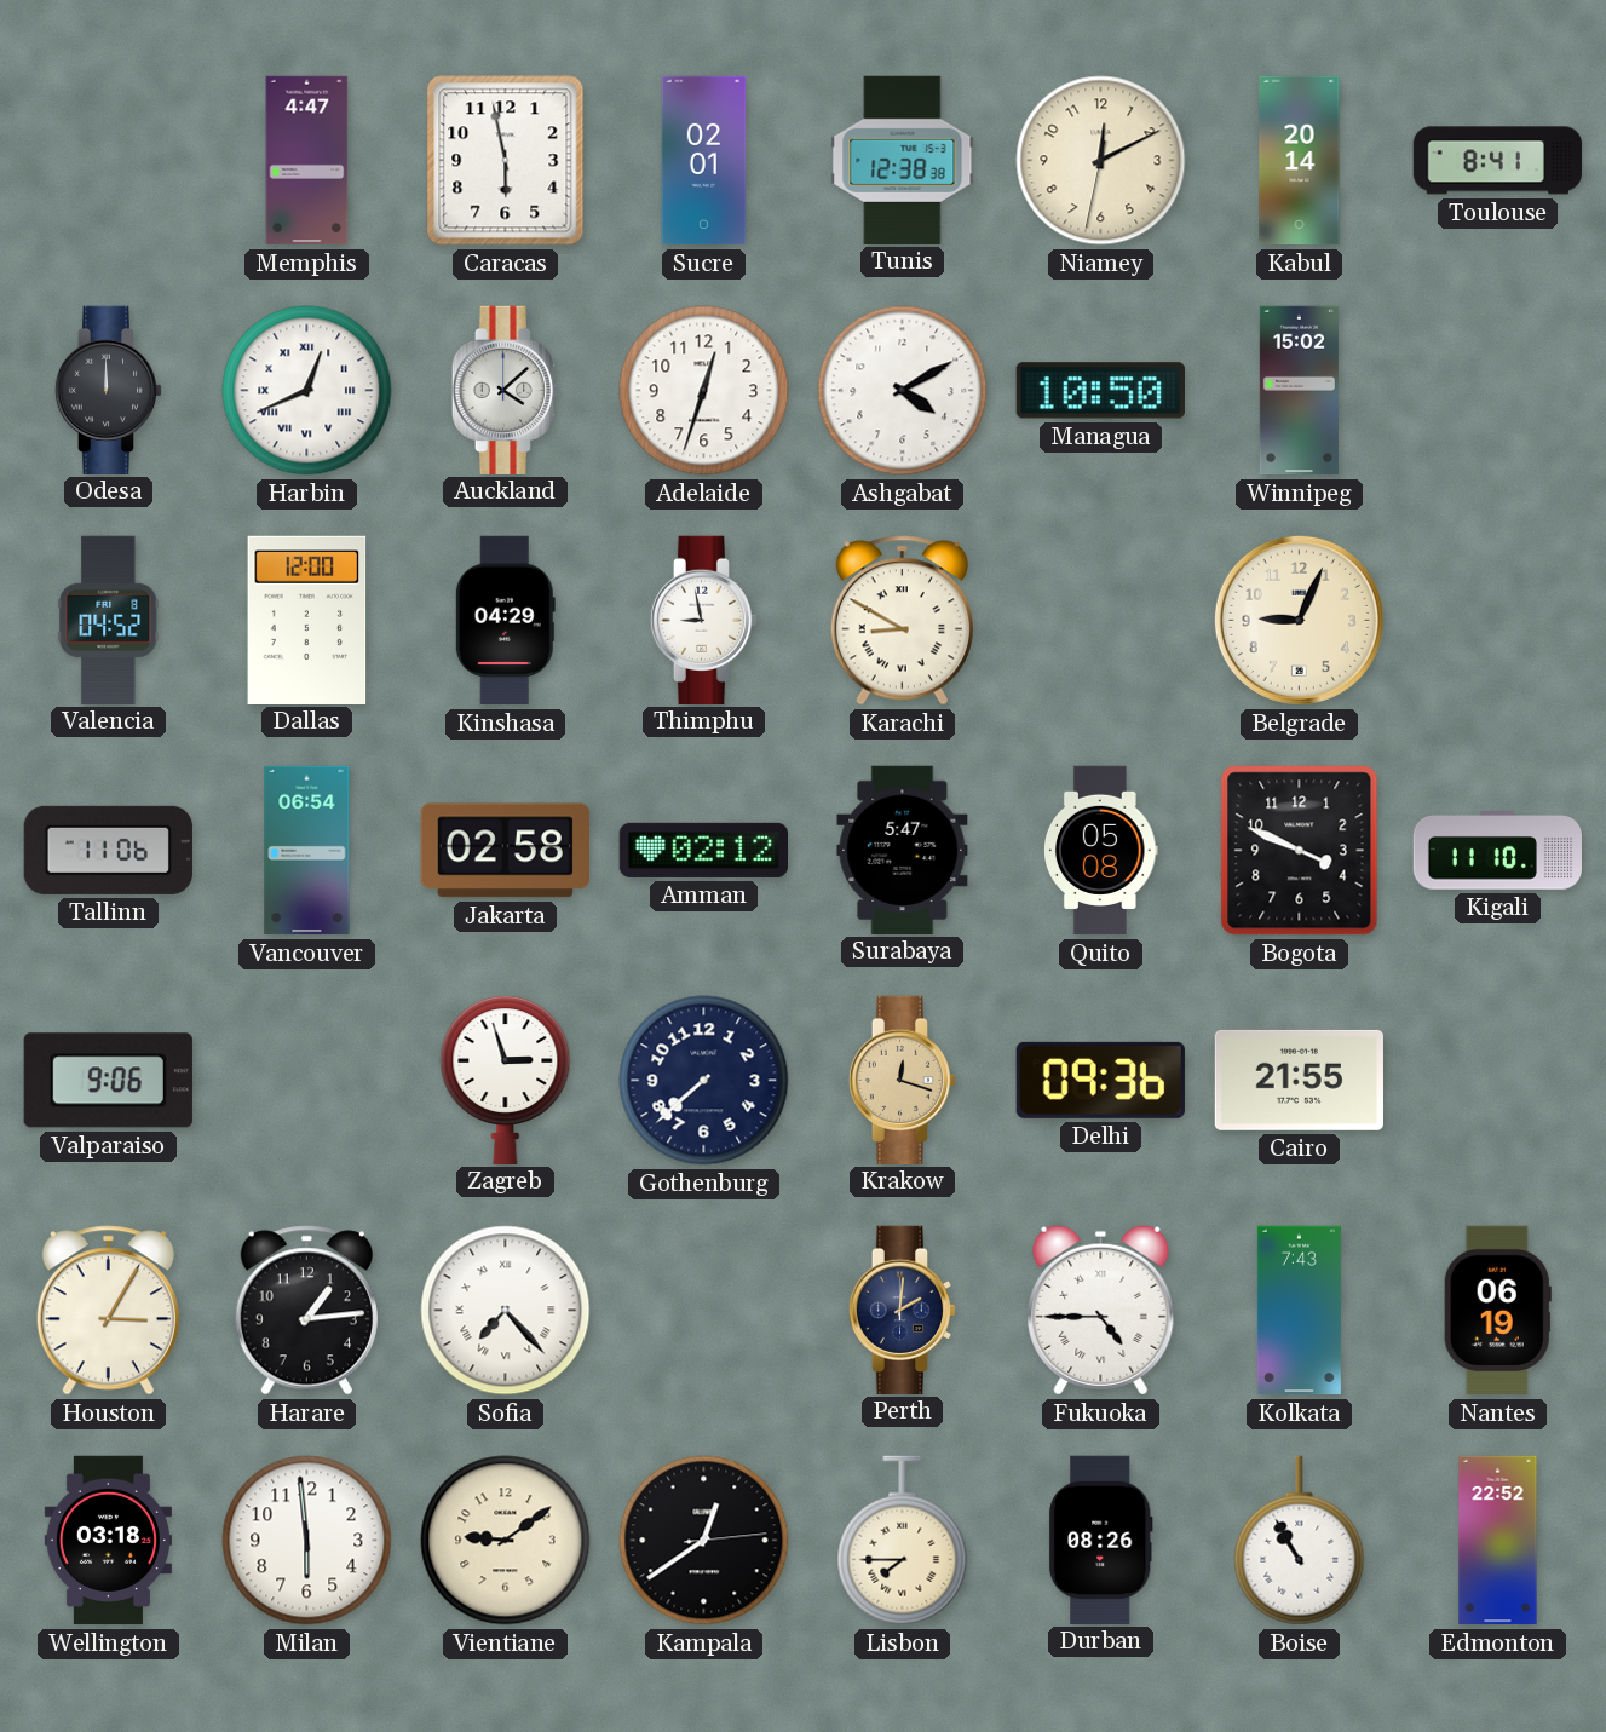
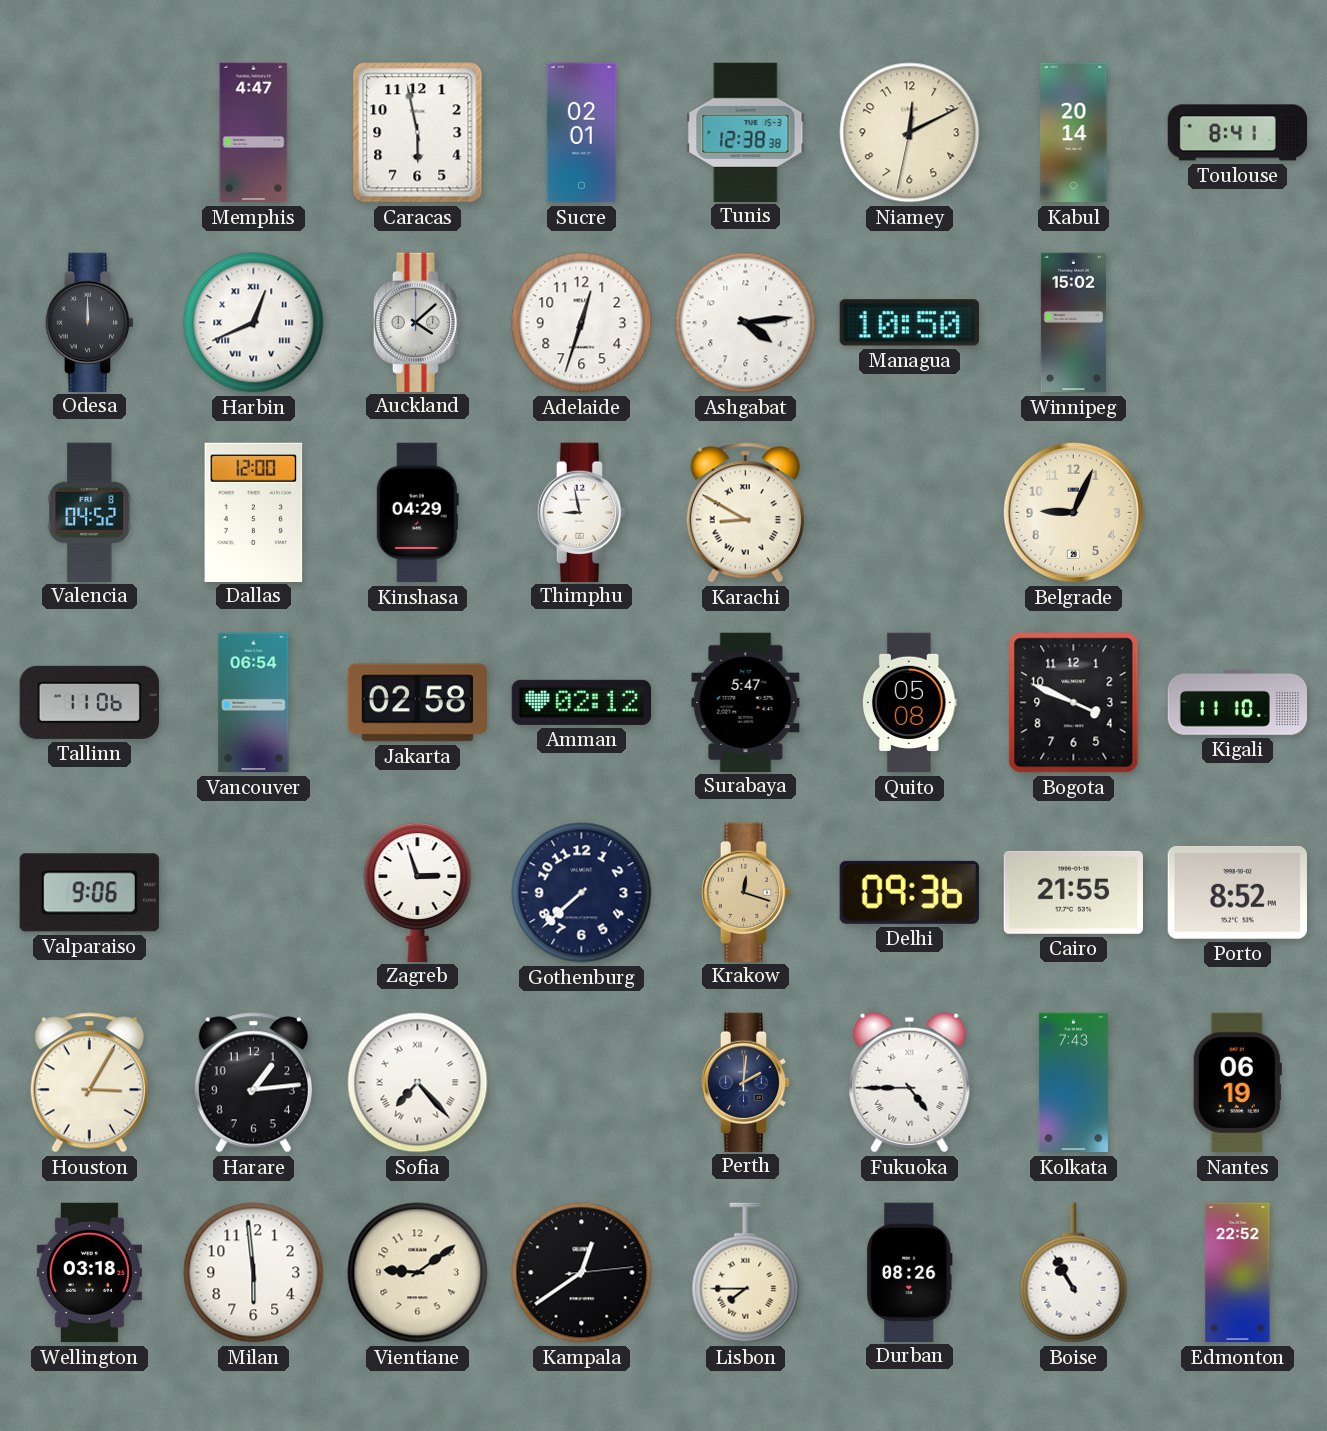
Ashgabat: 4:10 -> 4:14
Porto: none -> 8:52
